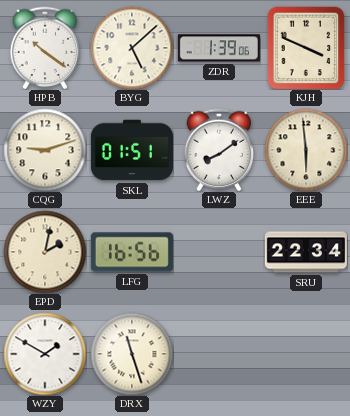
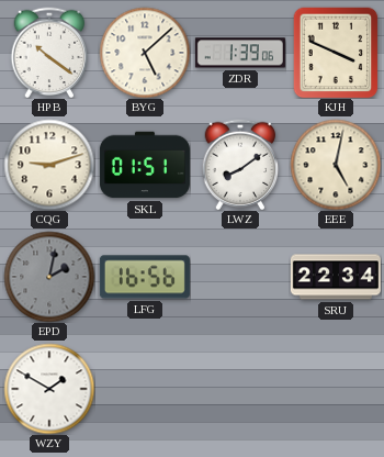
EEE: 5:59 -> 5:02
EPD dial: cream -> grey
DRX: 11:27 -> none
